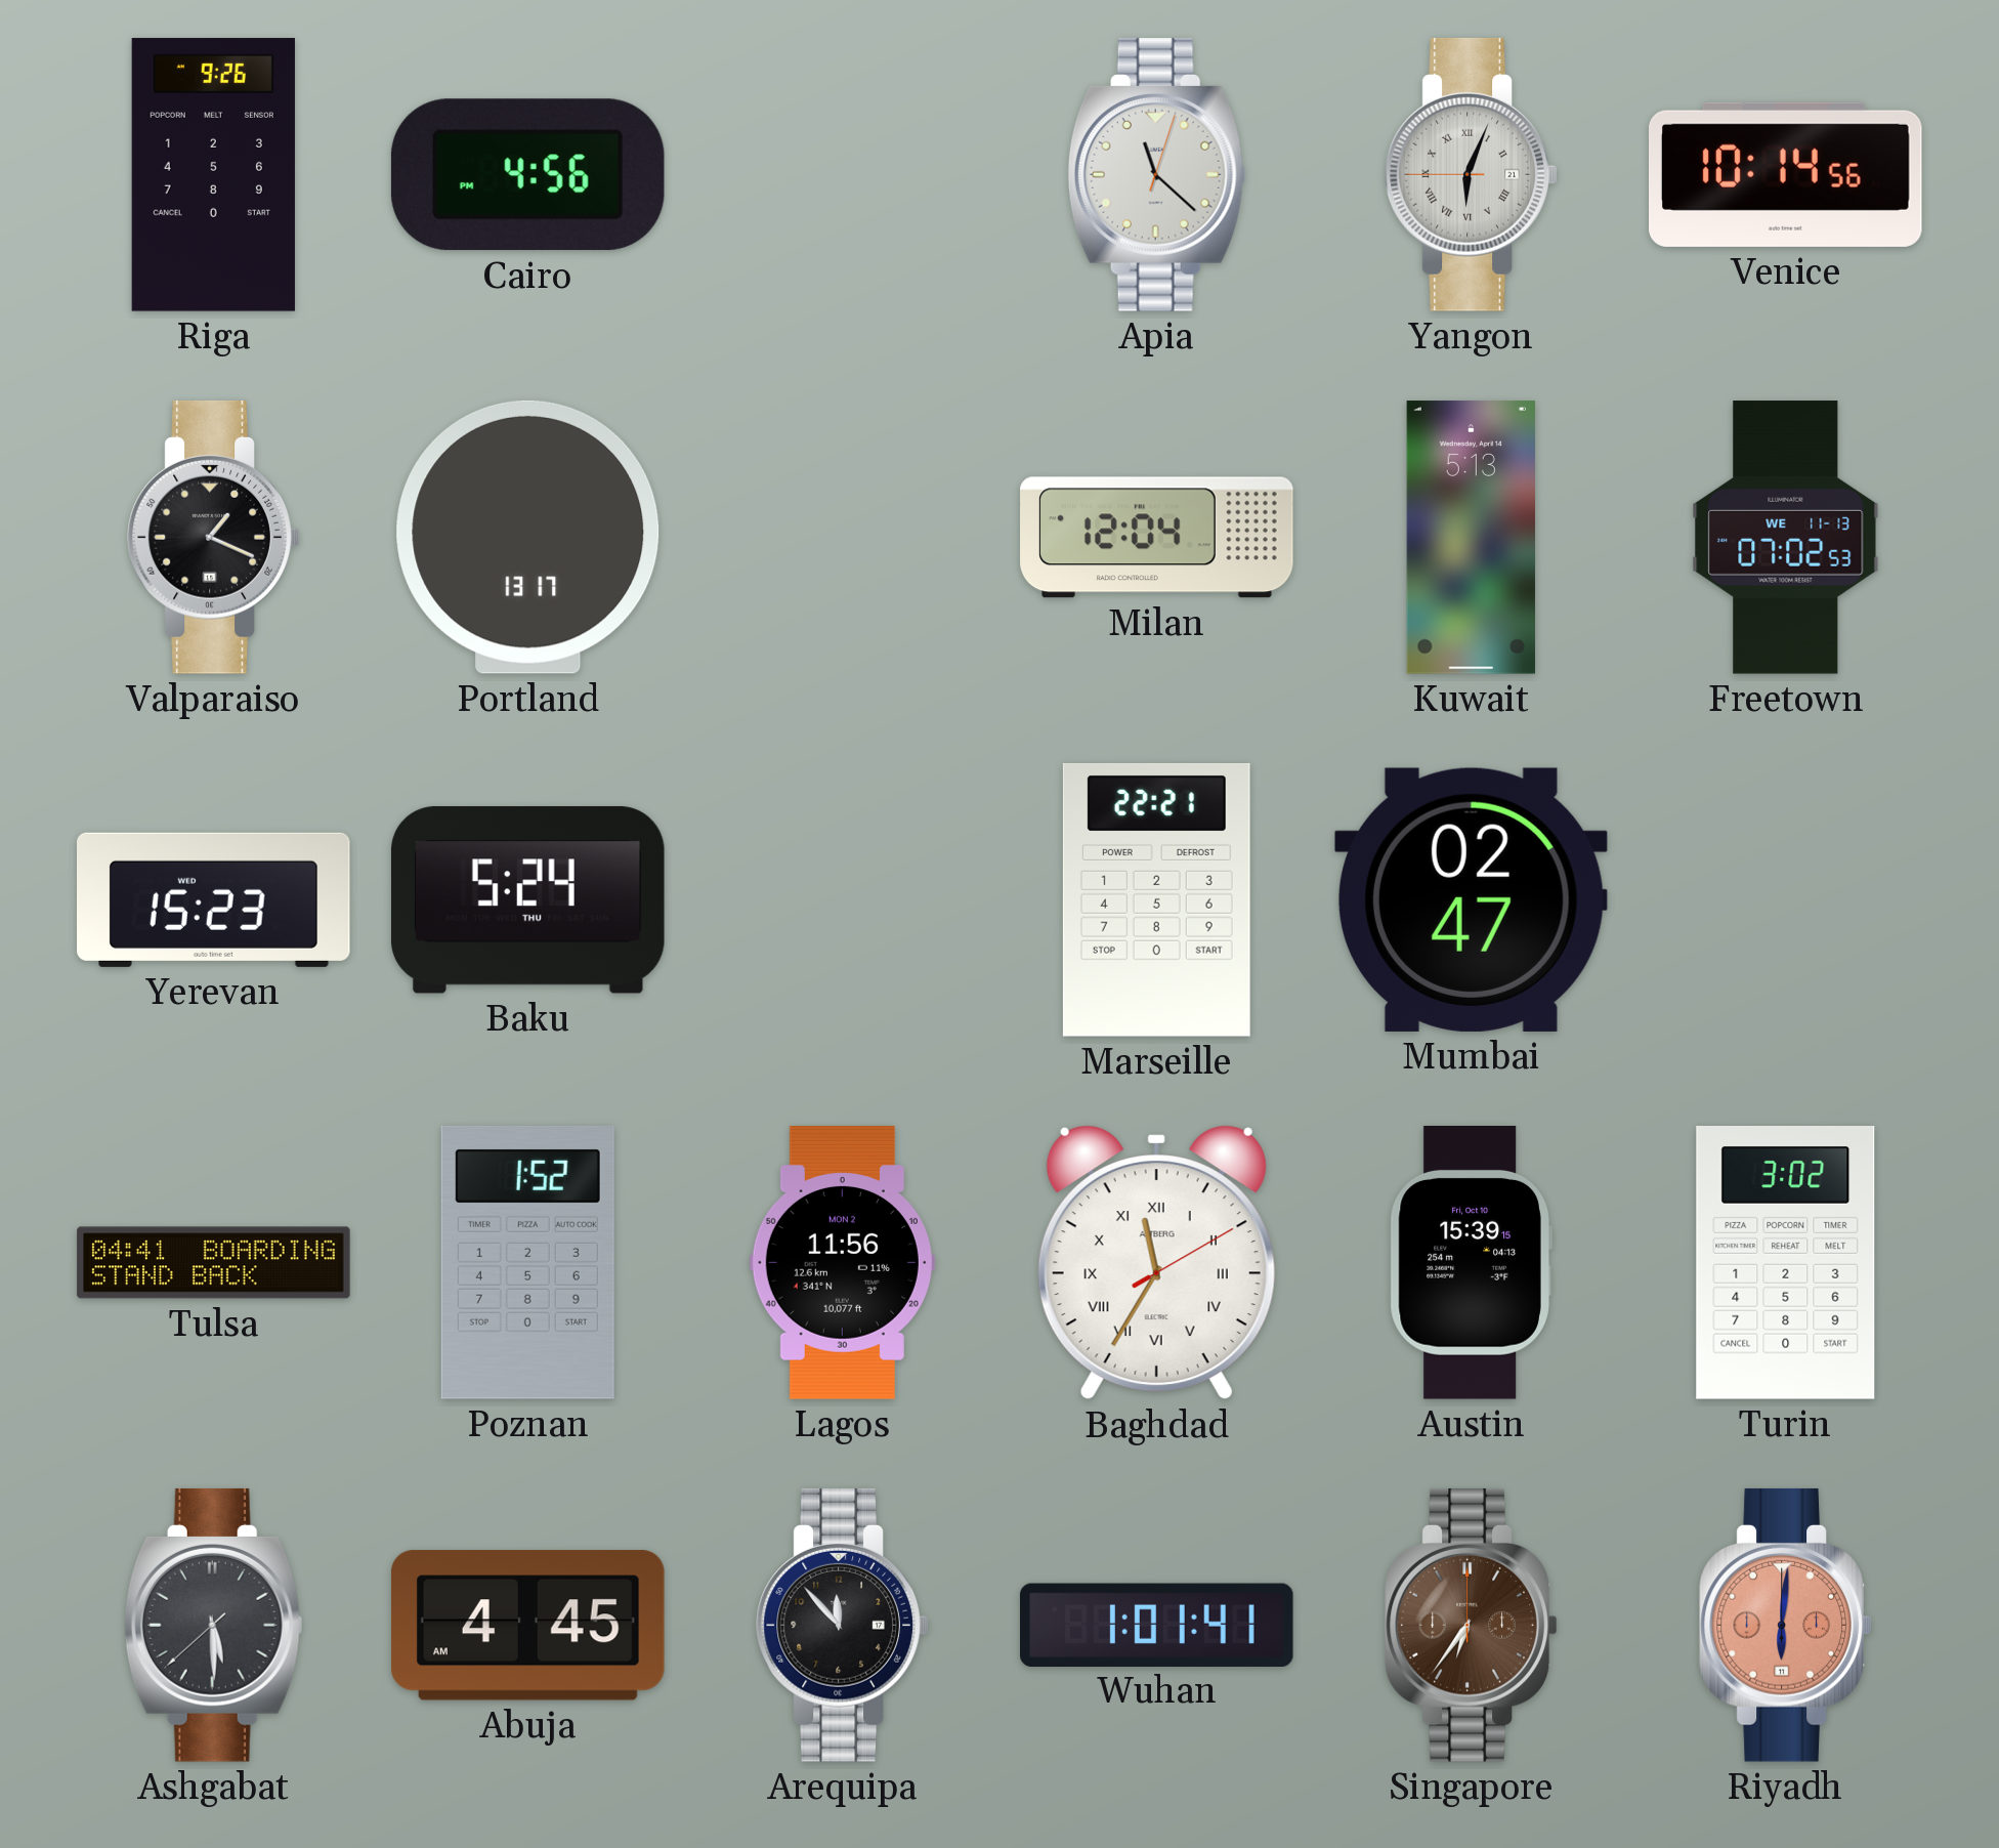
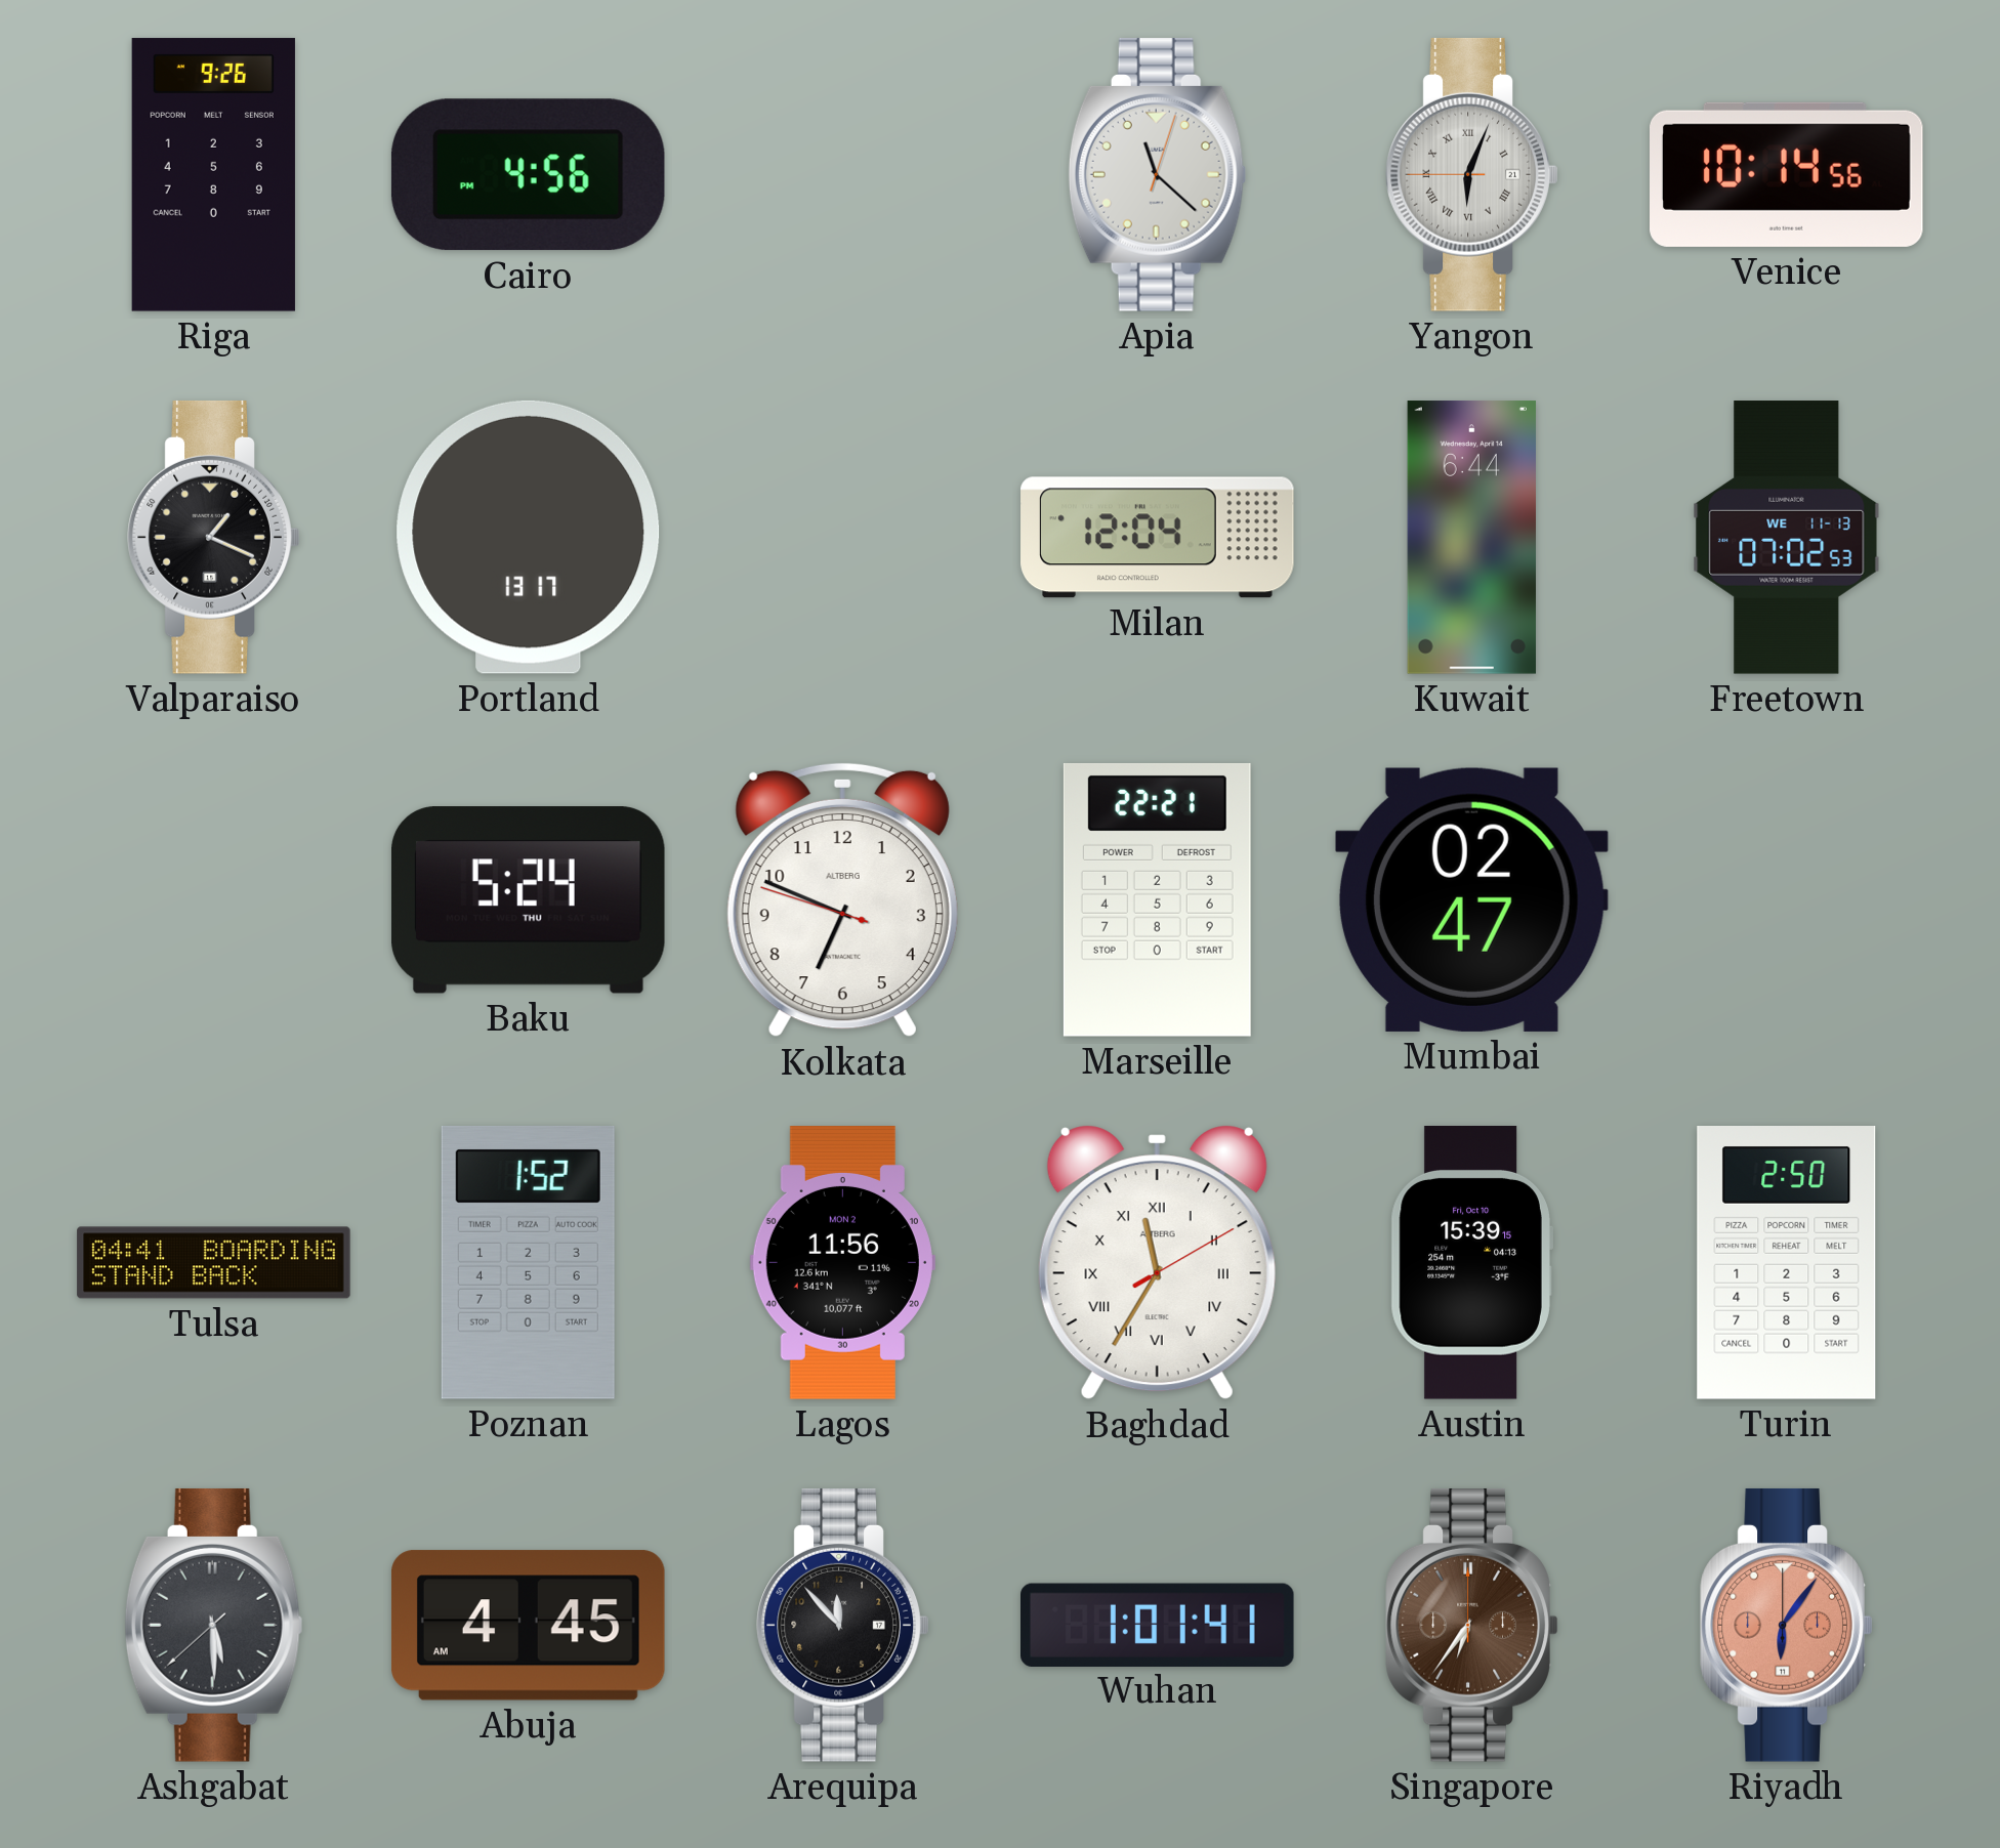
Kuwait: 5:13 -> 6:44
Yerevan: 15:23 -> none
Kolkata: none -> 6:48
Turin: 3:02 -> 2:50
Riyadh: 6:01 -> 6:06
